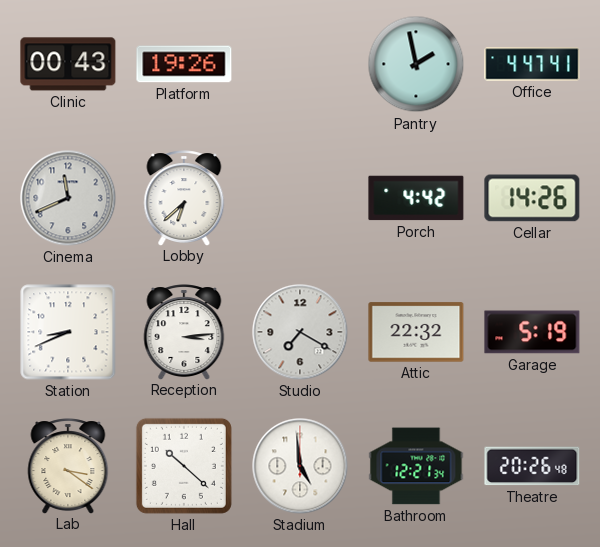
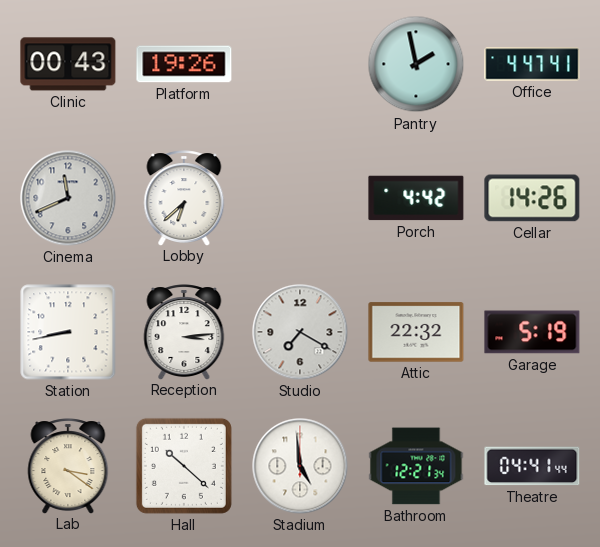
Station: 8:41 -> 8:43
Theatre: 20:26 -> 04:41
